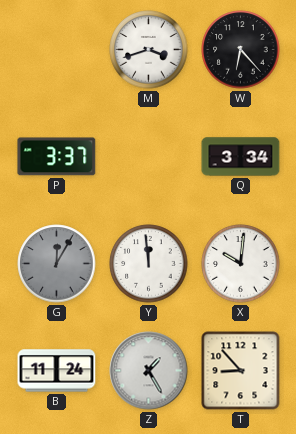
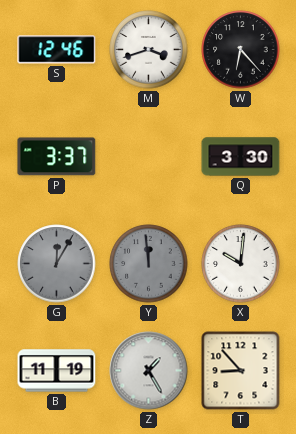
S: none -> 12:46
Q: 3:34 -> 3:30
Y dial: white -> grey
B: 11:24 -> 11:19
